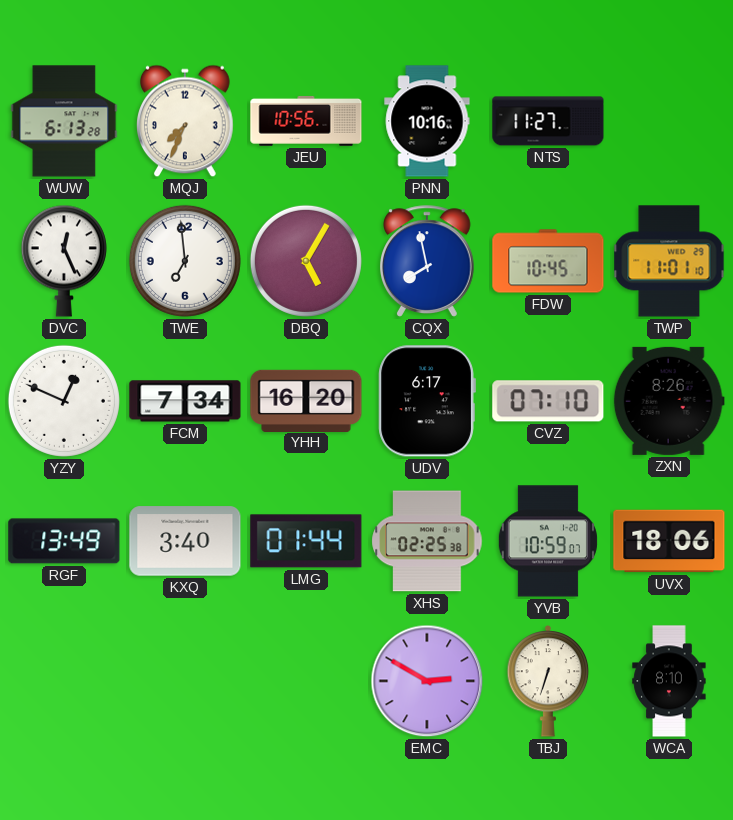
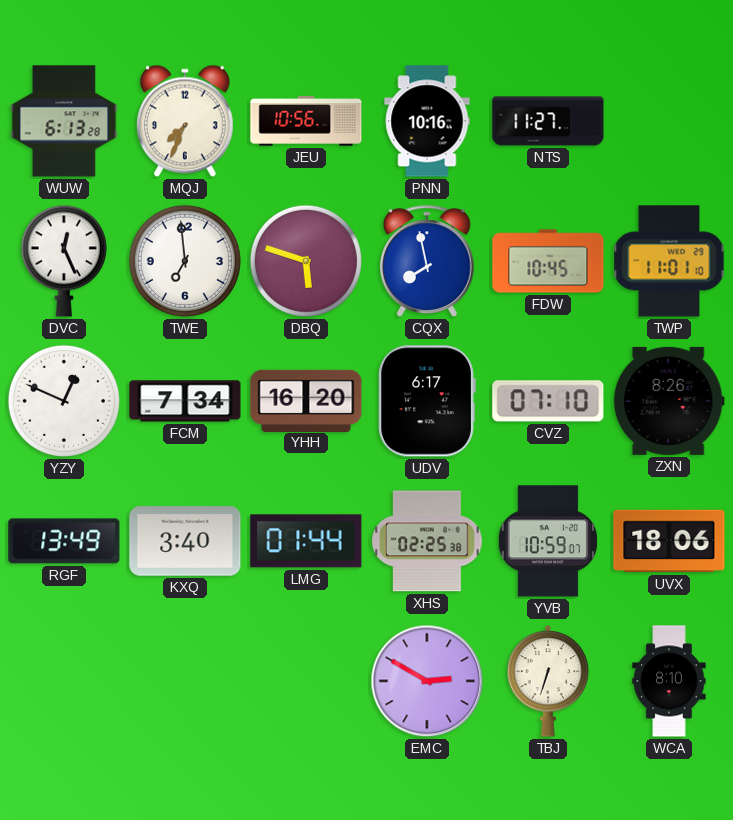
DBQ: 5:05 -> 5:48
